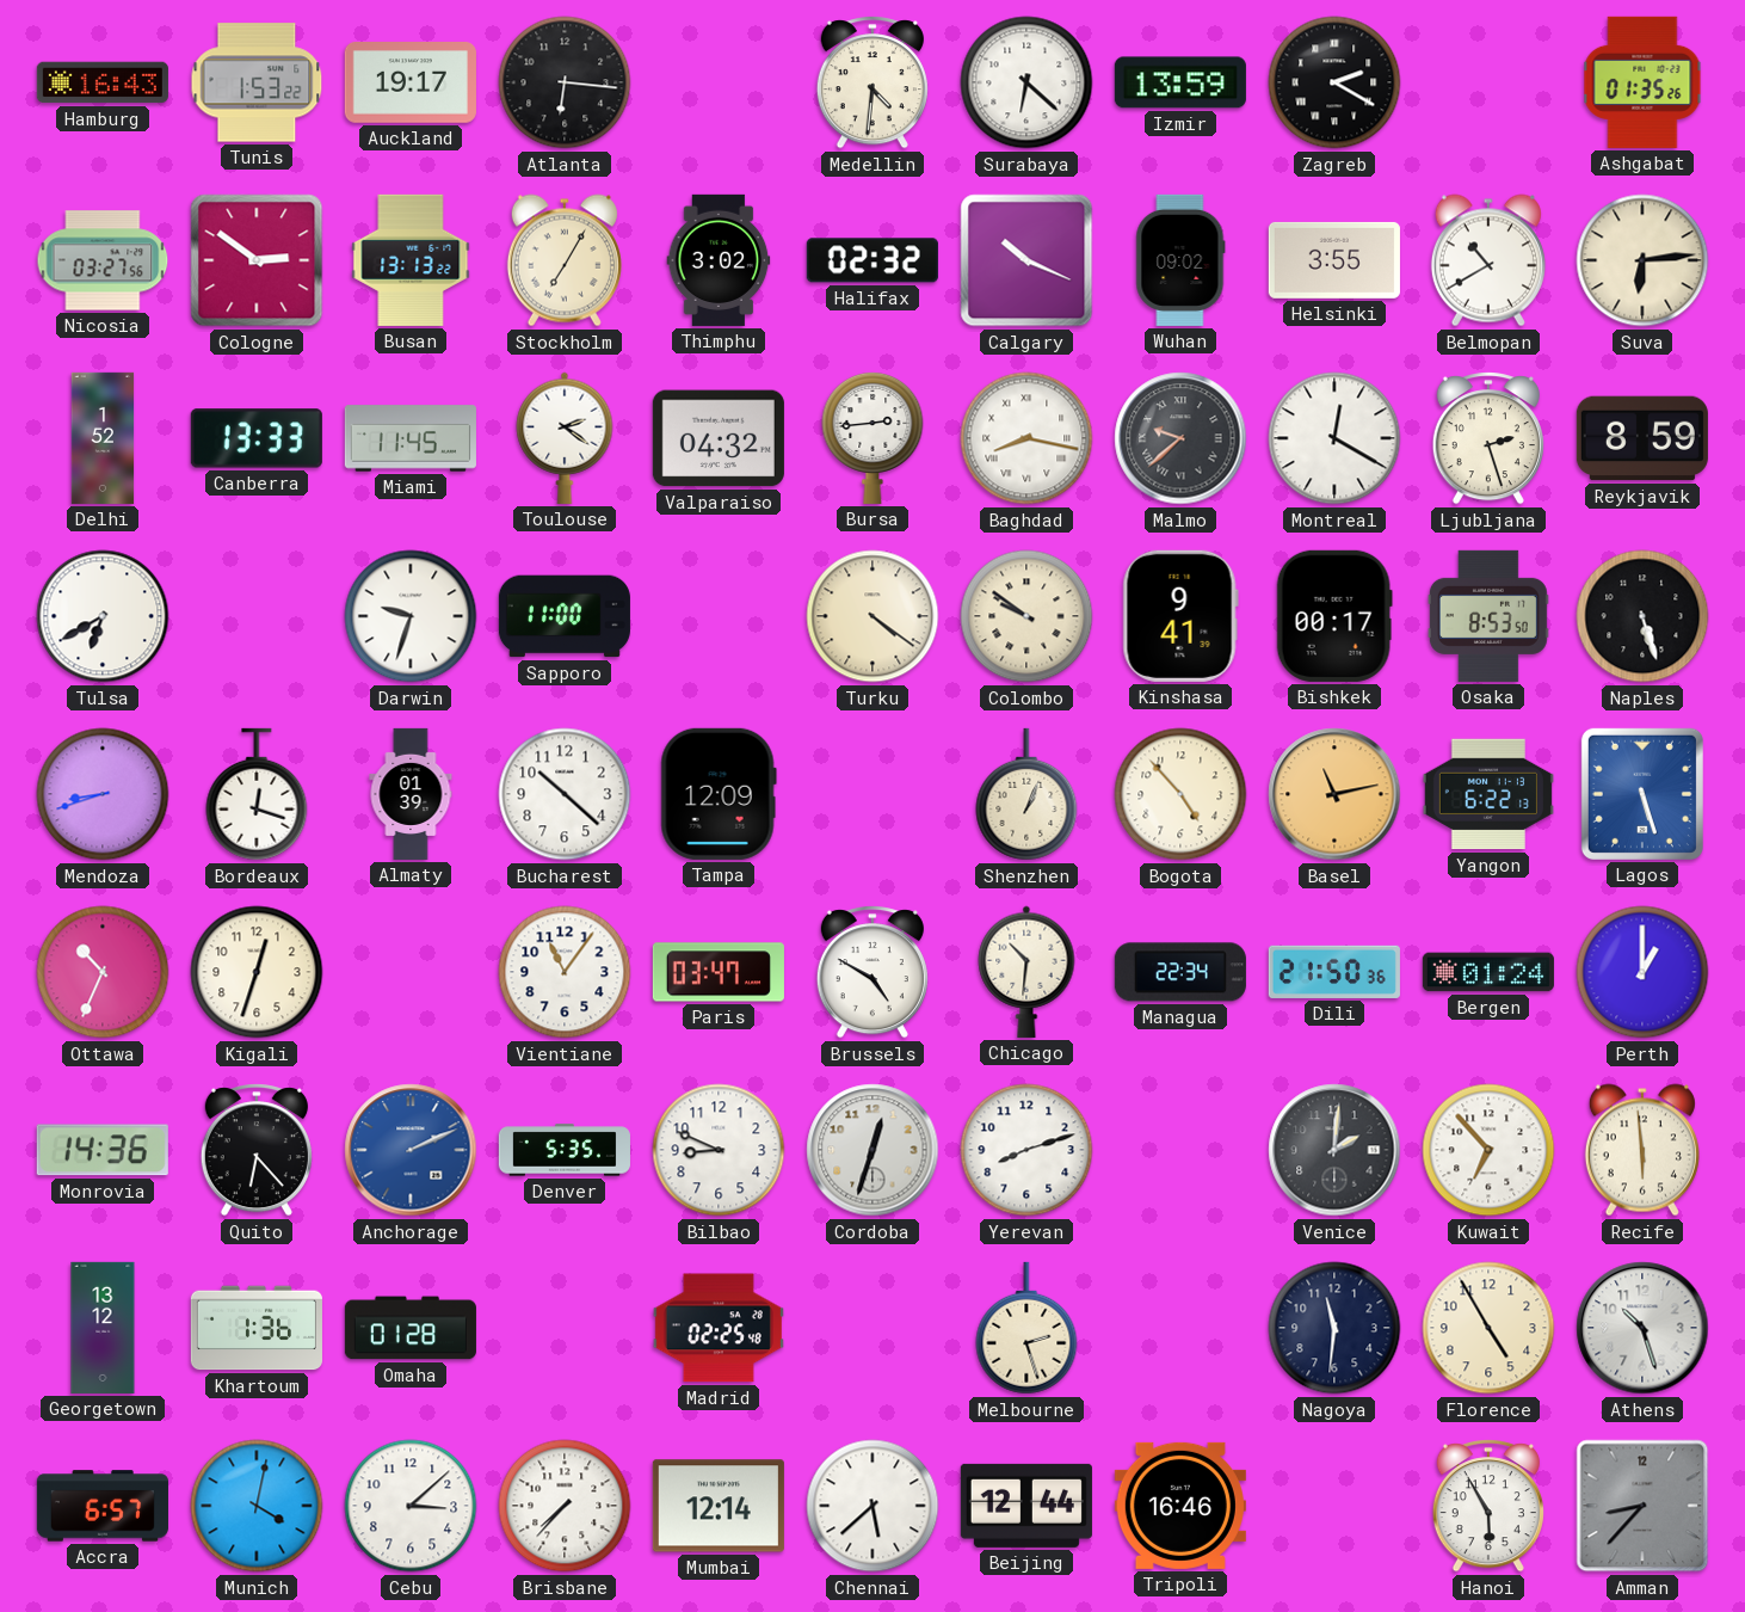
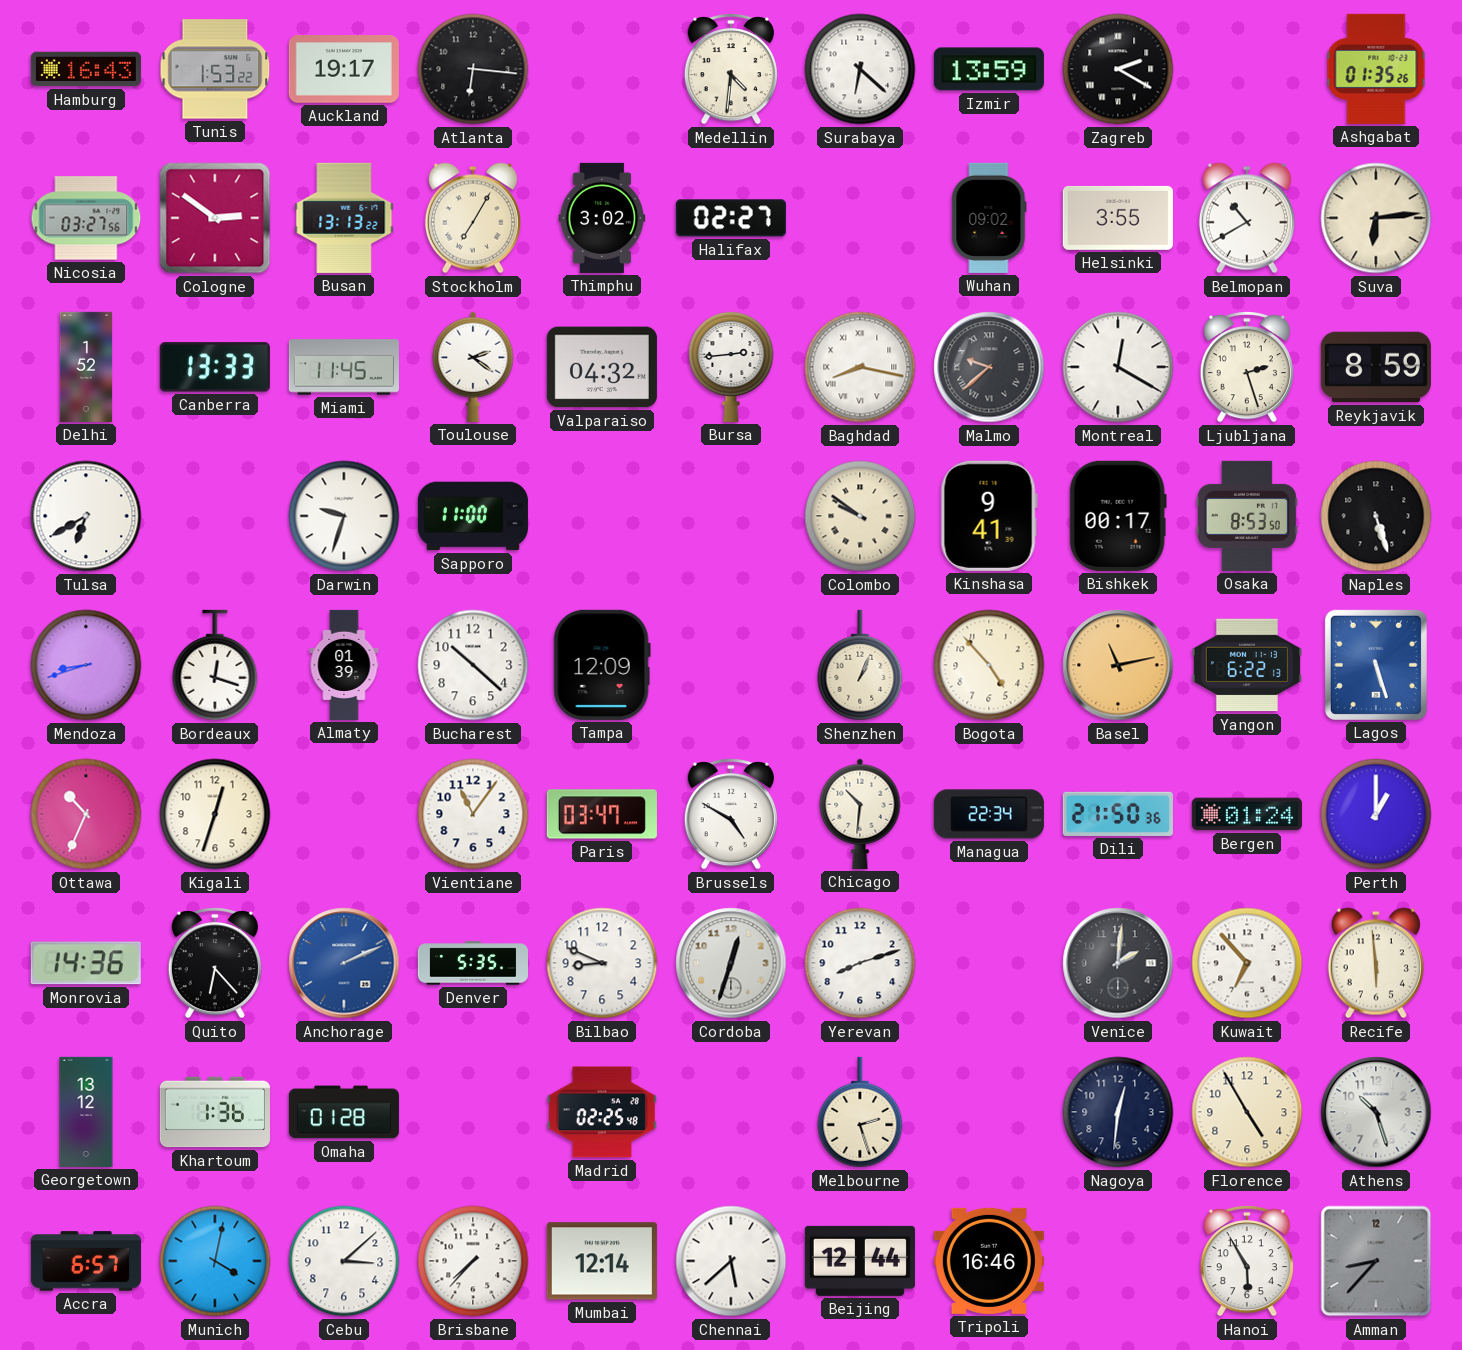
Halifax: 02:32 -> 02:27
Calgary: 10:19 -> none
Turku: 4:21 -> none
Nagoya: 11:31 -> 12:31
